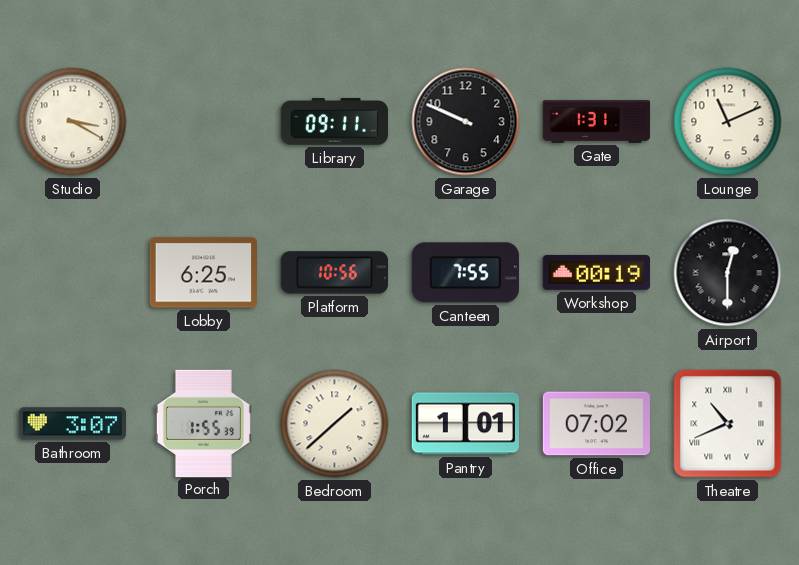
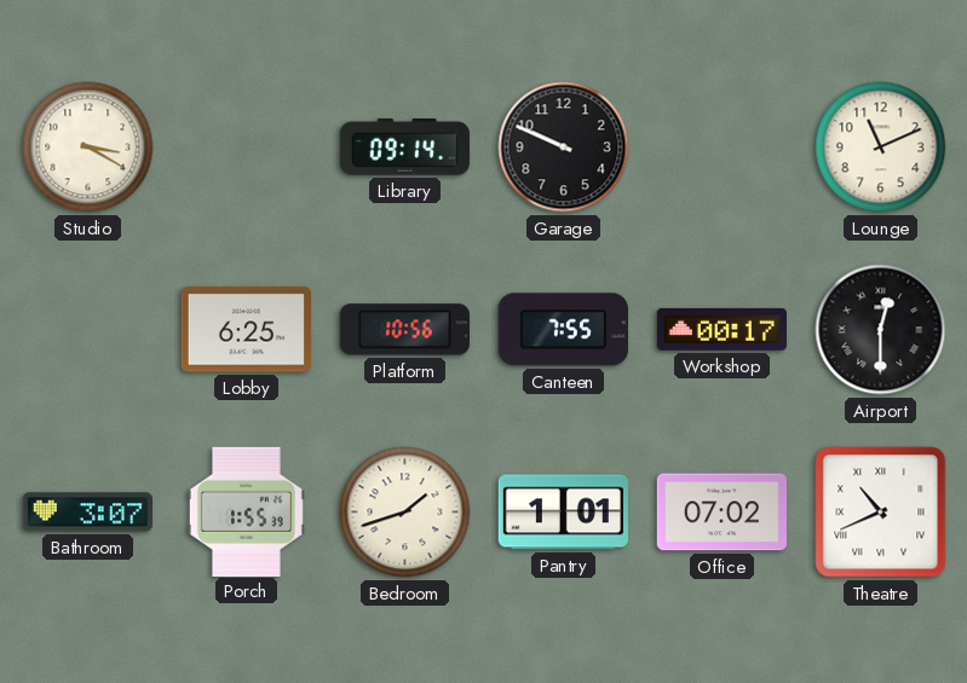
Library: 09:11 -> 09:14
Gate: 1:31 -> none
Workshop: 00:19 -> 00:17
Bedroom: 1:38 -> 1:42
